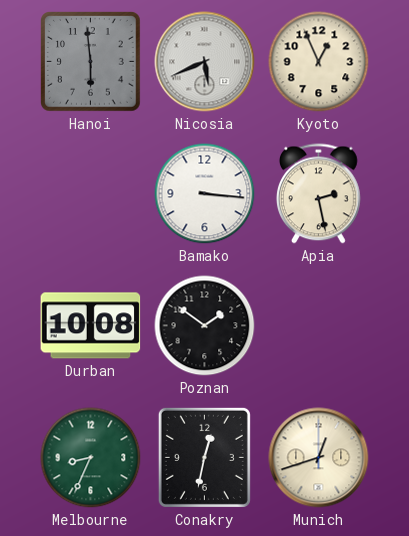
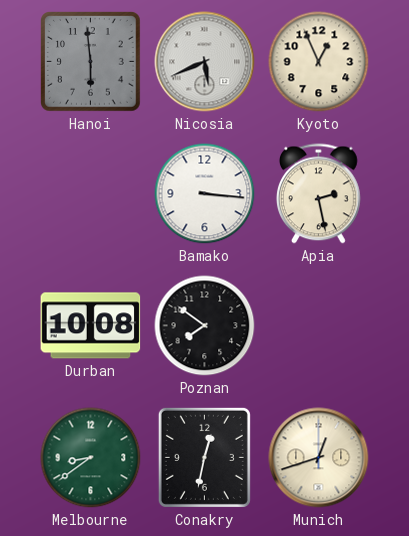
Poznan: 1:51 -> 7:51
Melbourne: 8:34 -> 8:39
